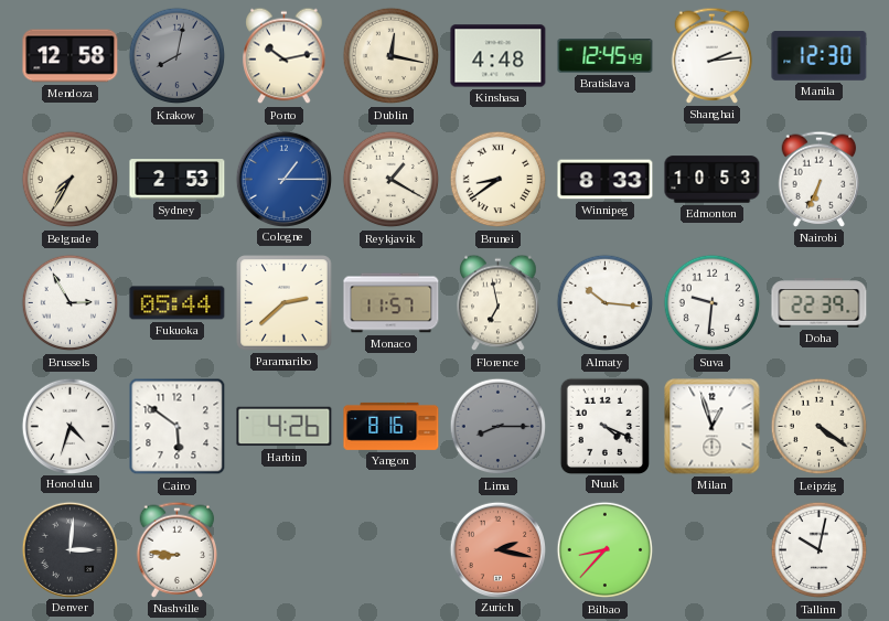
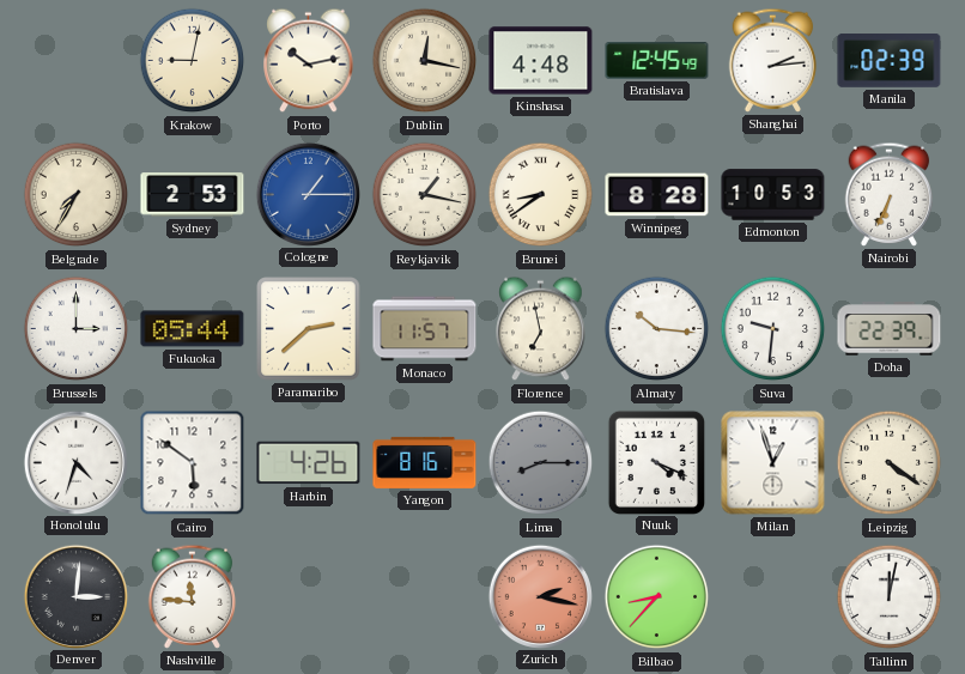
Mendoza: 12:58 -> none
Krakow: 8:02 -> 9:02
Krakow dial: grey -> cream
Manila: 12:30 -> 02:39
Reykjavik: 1:20 -> 1:17
Winnipeg: 8:33 -> 8:28
Brussels: 2:55 -> 3:00
Nashville: 8:46 -> 11:46
Tallinn: 10:02 -> 12:02
